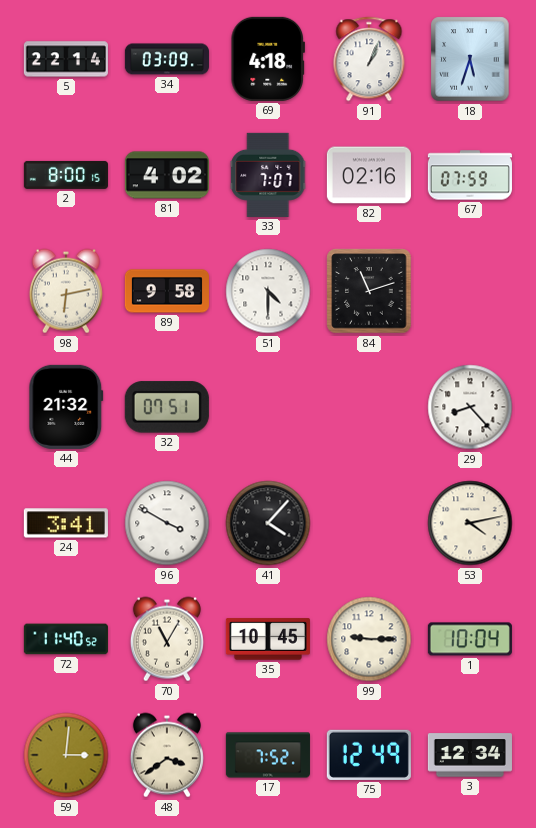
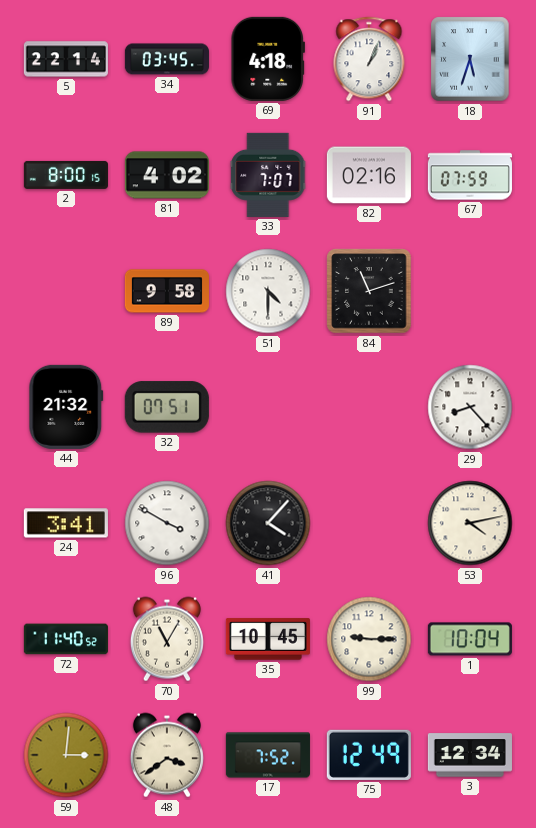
34: 03:09 -> 03:45
98: 6:13 -> none
